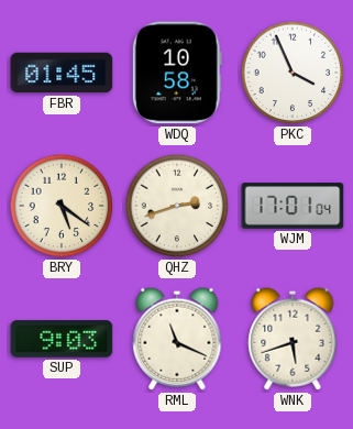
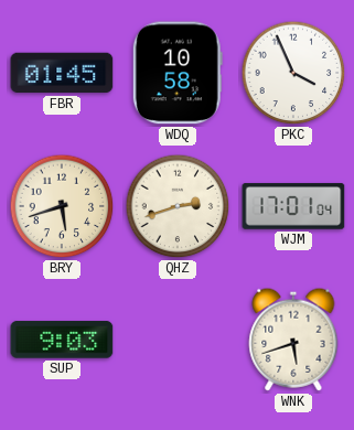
BRY: 5:21 -> 5:42
RML: 11:19 -> none
